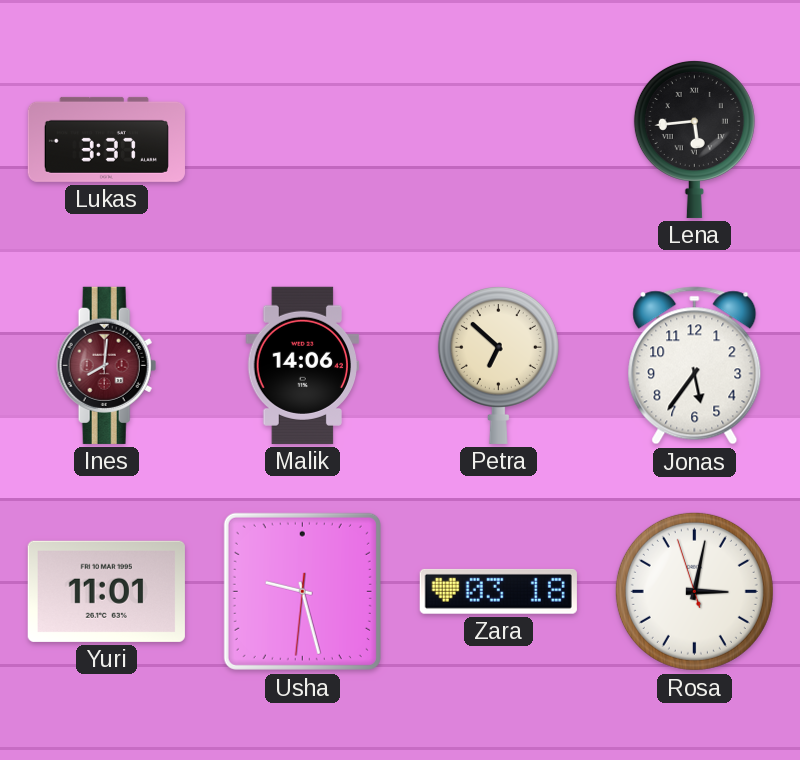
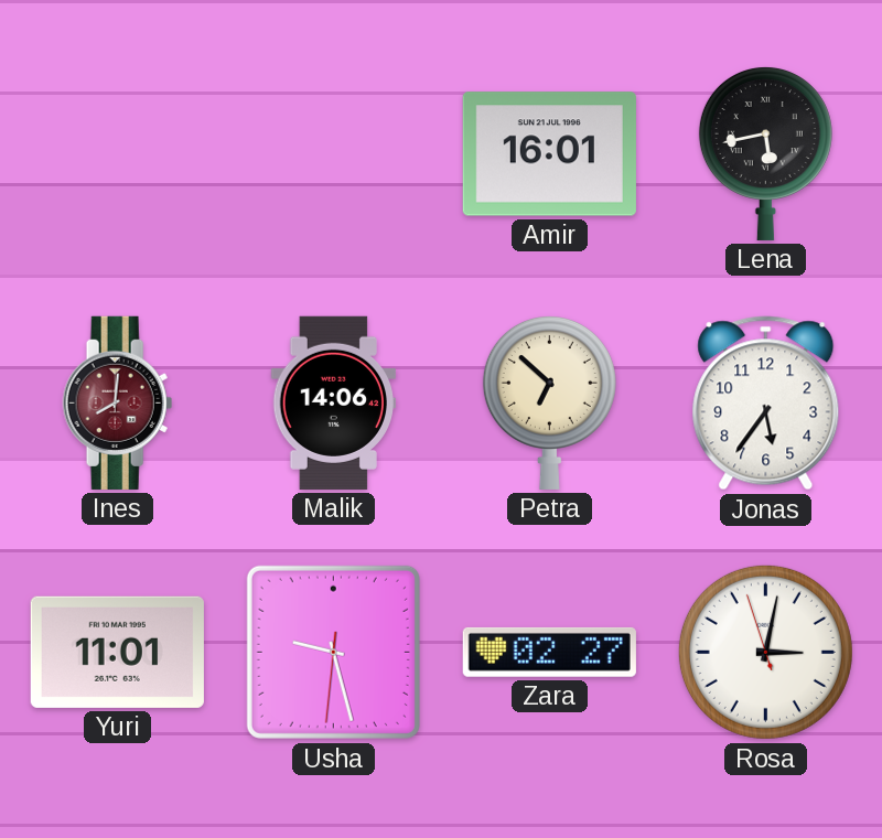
Lukas: 3:37 -> none
Amir: none -> 16:01
Lena: 5:44 -> 5:43
Zara: 03:18 -> 02:27
